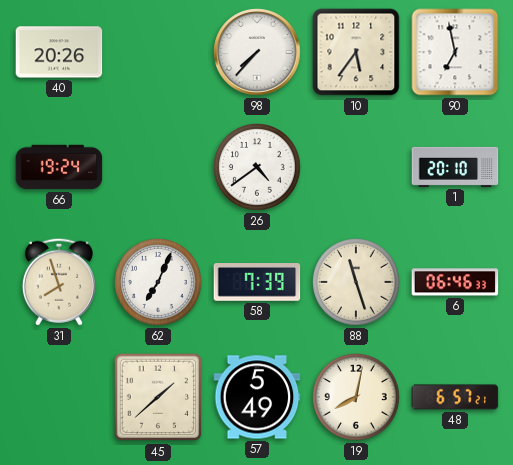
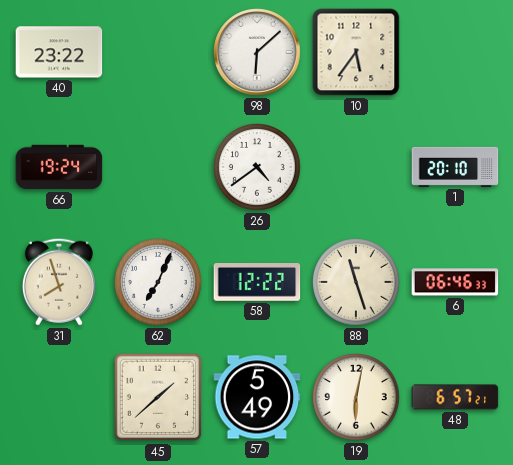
40: 20:26 -> 23:22
98: 7:37 -> 6:08
90: 6:58 -> none
58: 7:39 -> 12:22
19: 8:02 -> 6:02
